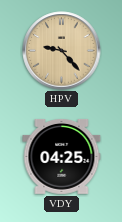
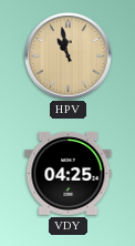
HPV: 9:23 -> 10:58
